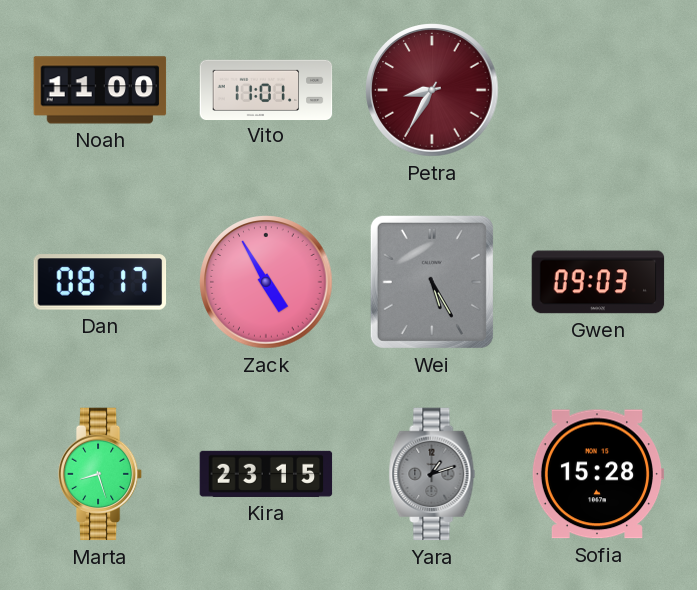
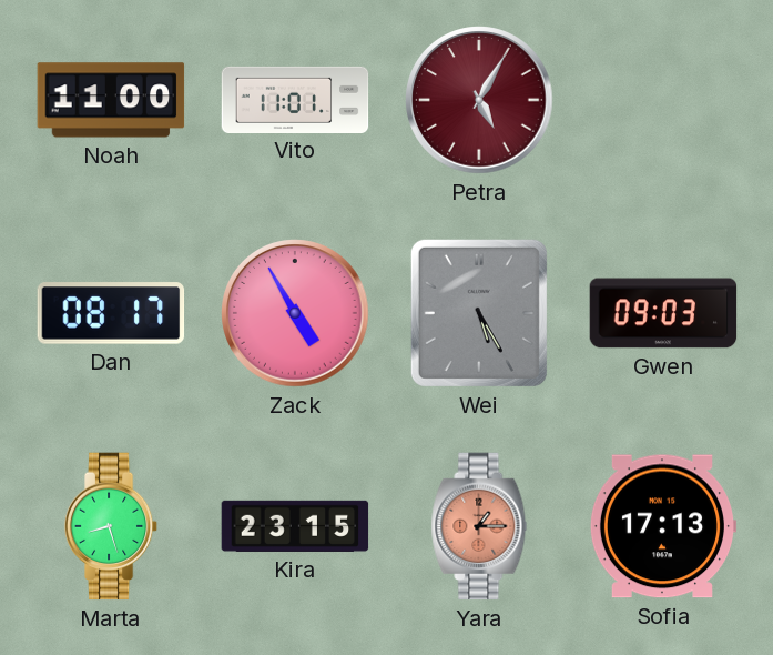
Petra: 8:35 -> 5:05
Yara: 1:12 -> 1:15
Yara dial: grey -> salmon
Sofia: 15:28 -> 17:13
